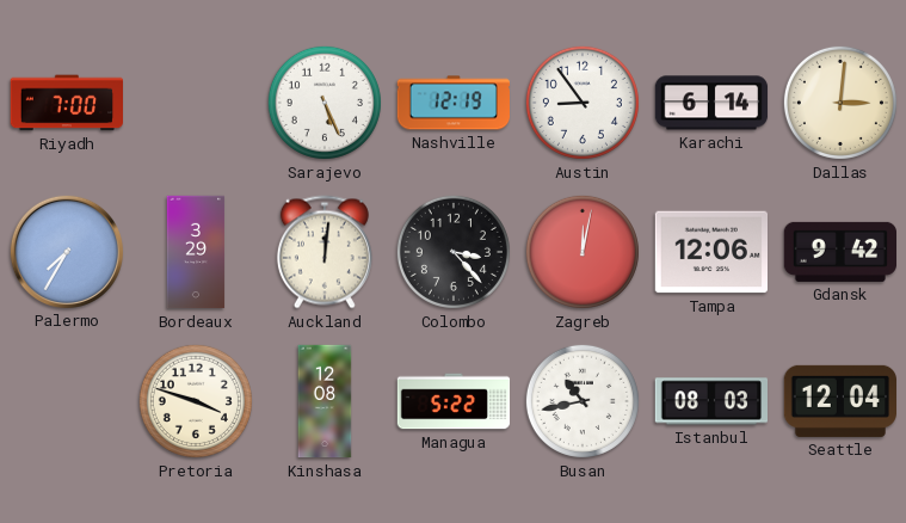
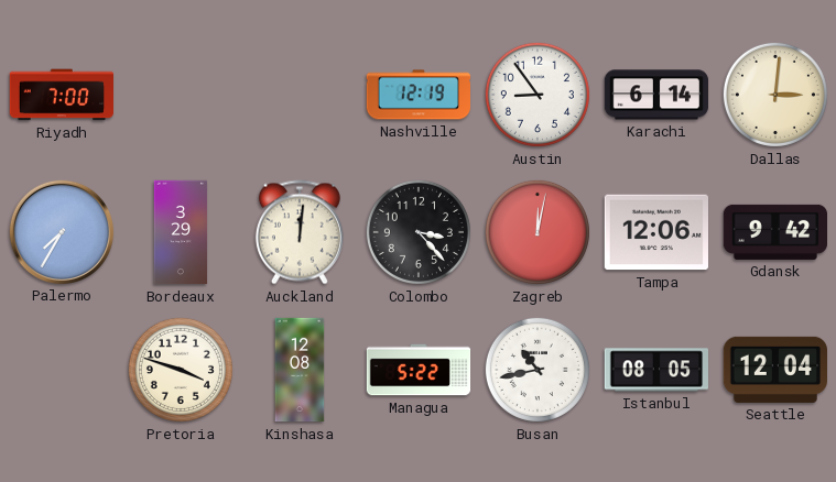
Sarajevo: 5:26 -> none
Istanbul: 08:03 -> 08:05
